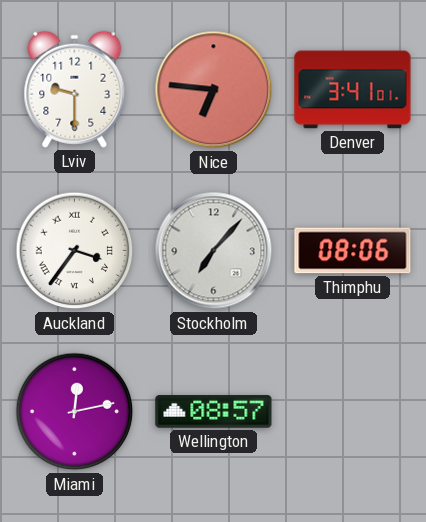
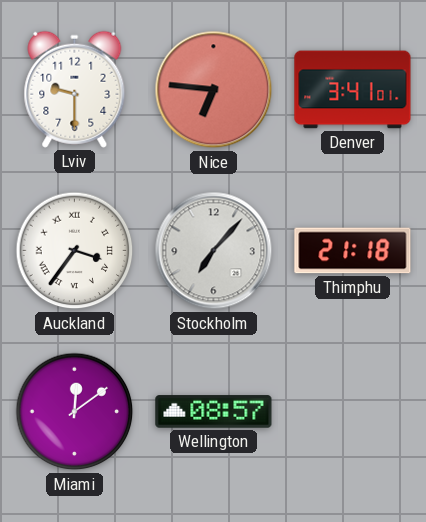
Thimphu: 08:06 -> 21:18
Miami: 12:13 -> 12:09
